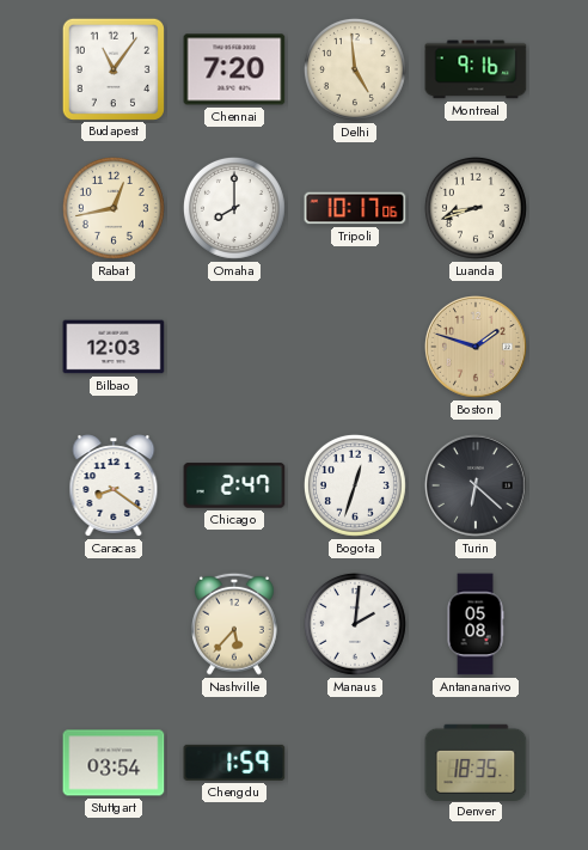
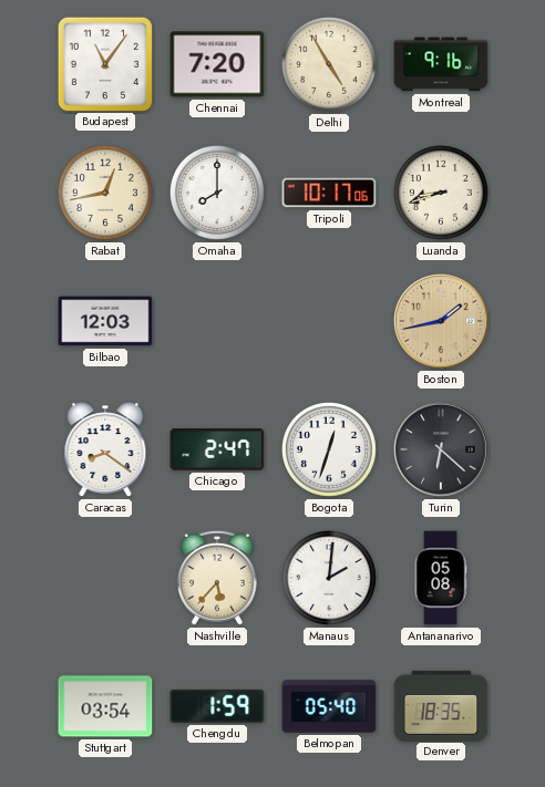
Delhi: 4:59 -> 4:55
Boston: 1:48 -> 1:43
Belmopan: none -> 05:40
